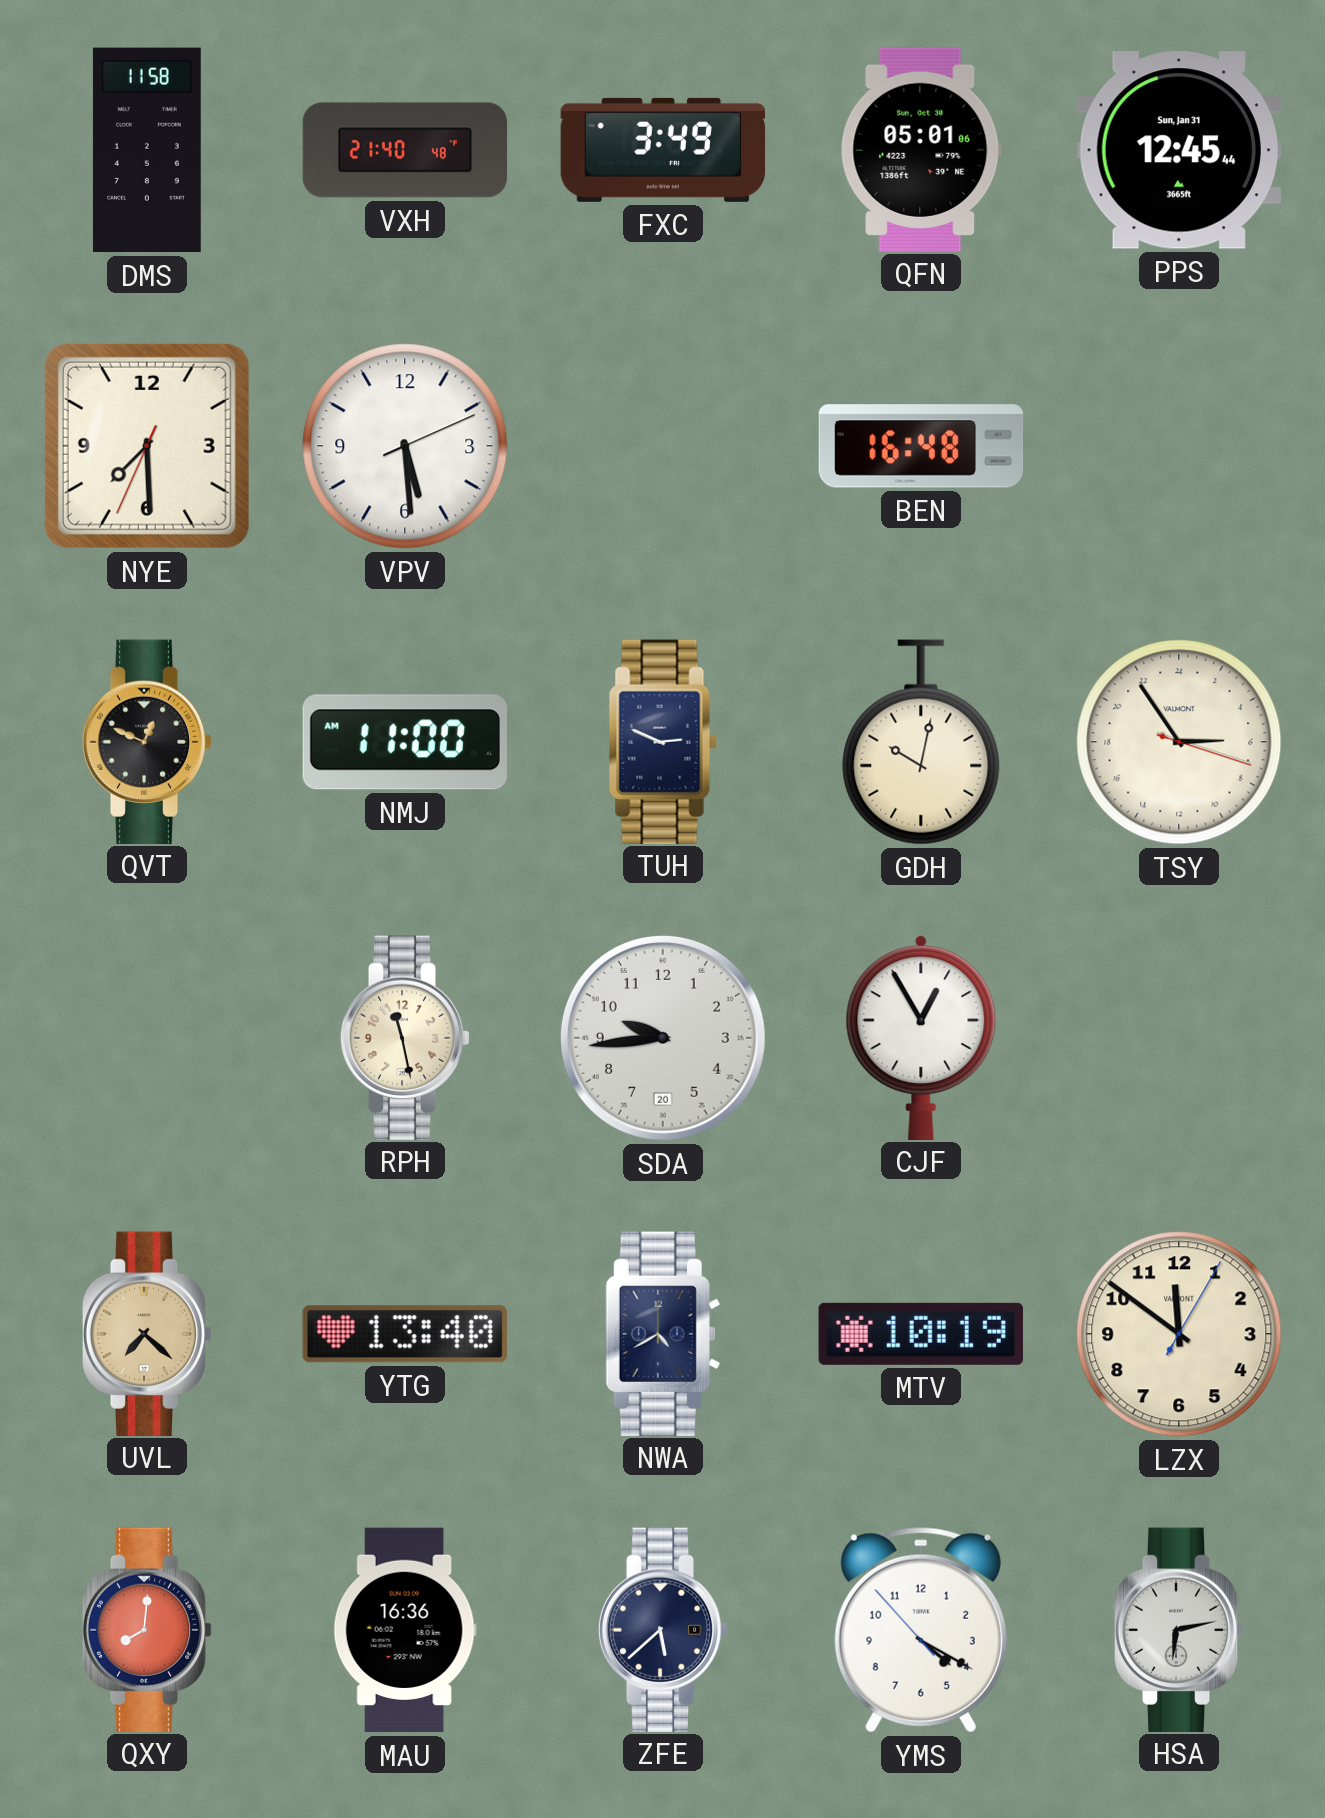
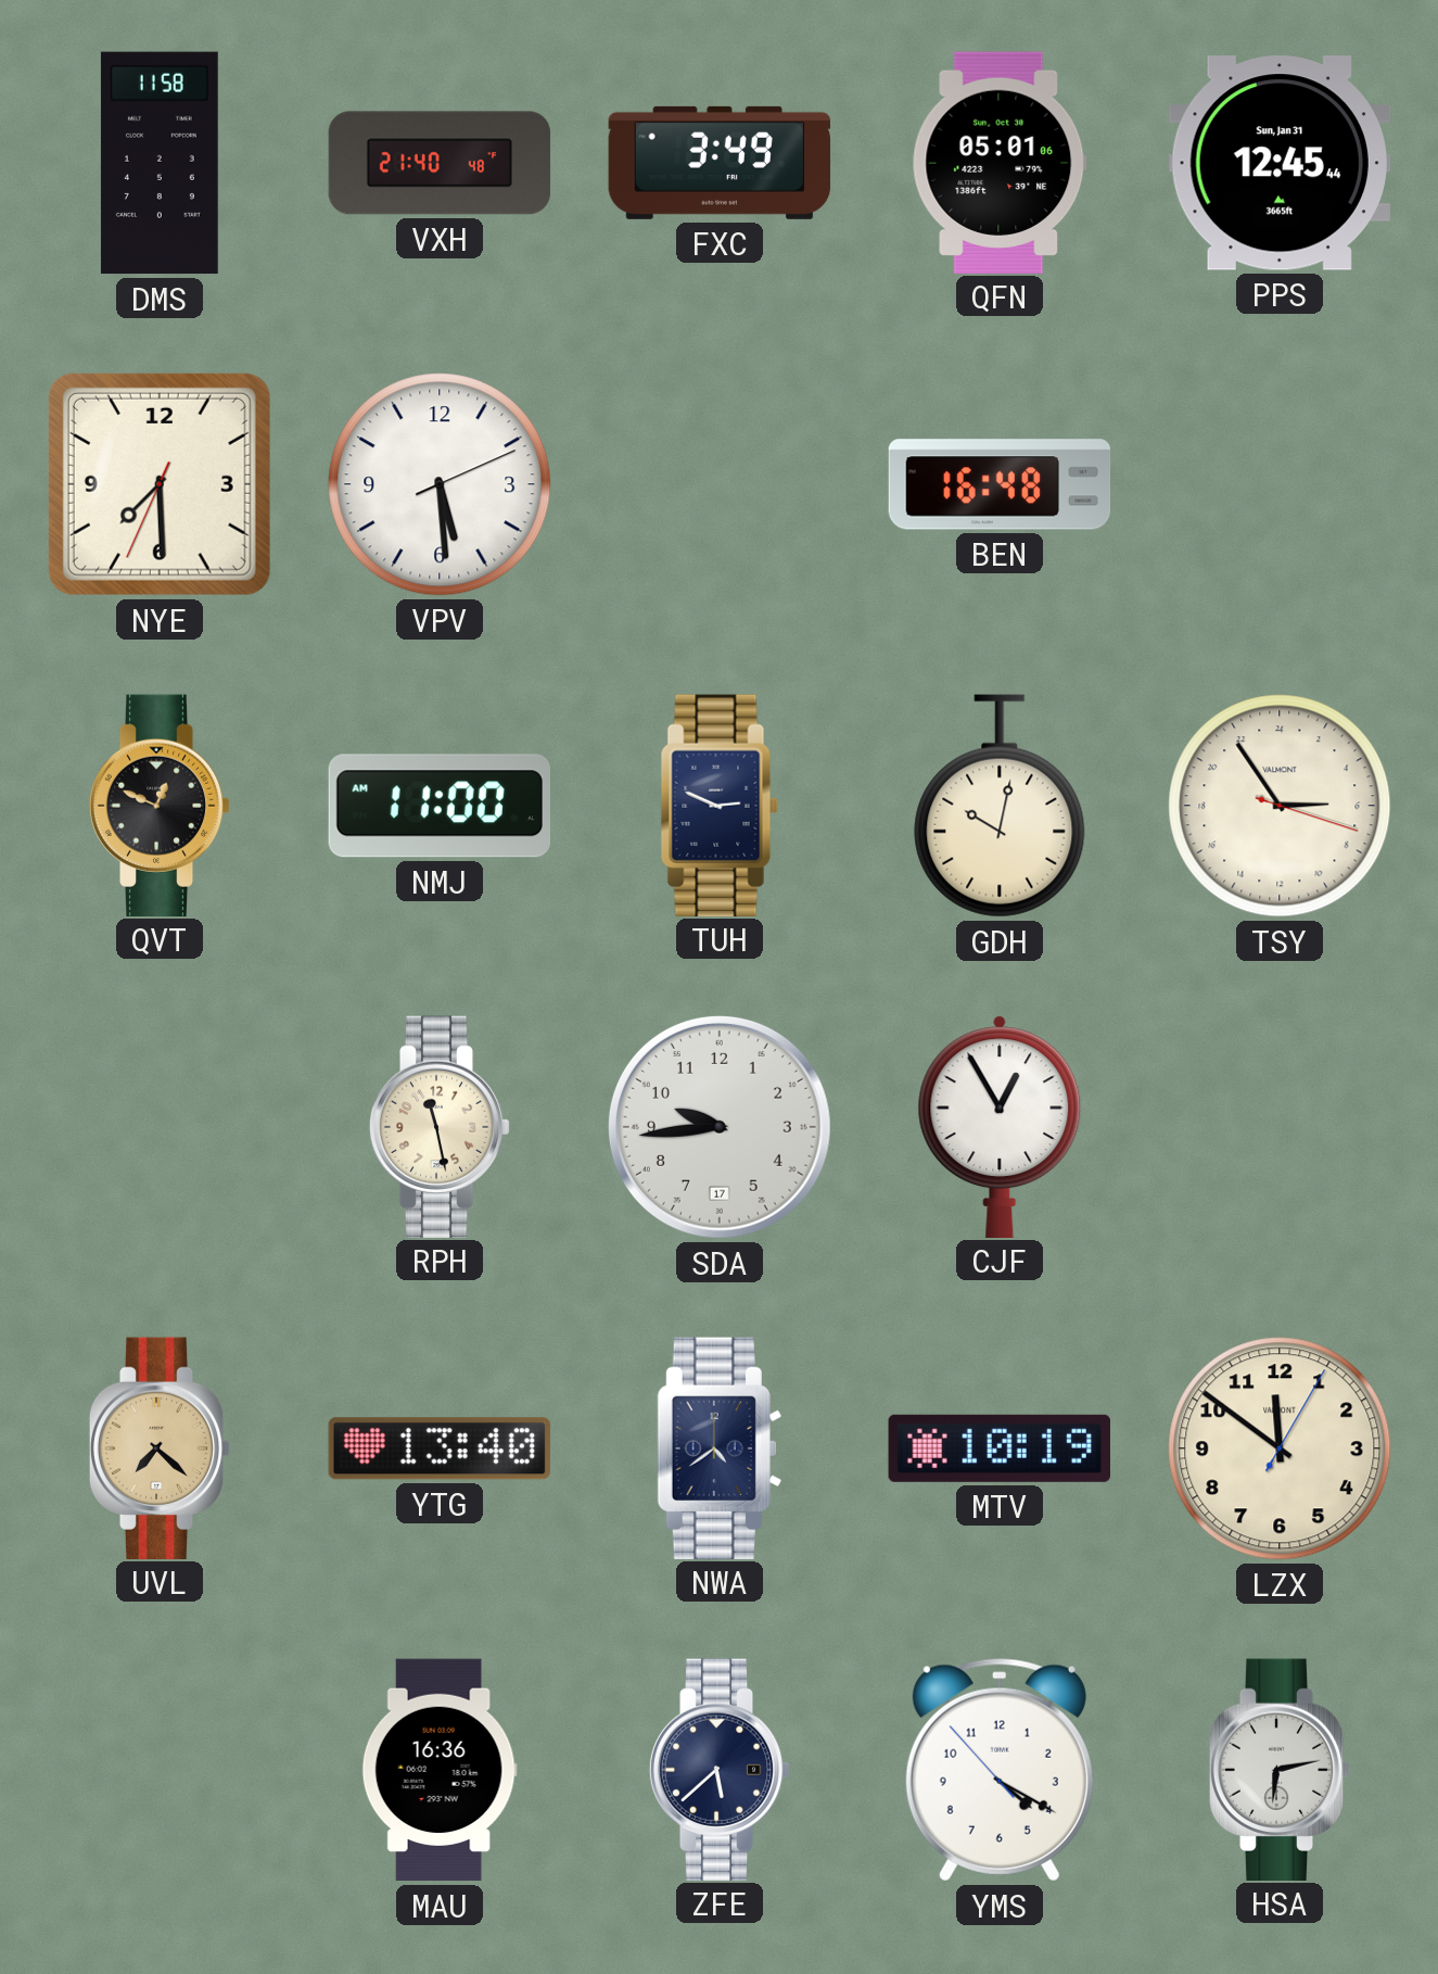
SDA date: 20 -> 17
NWA: 4:40 -> 4:39
QXY: 8:01 -> none
